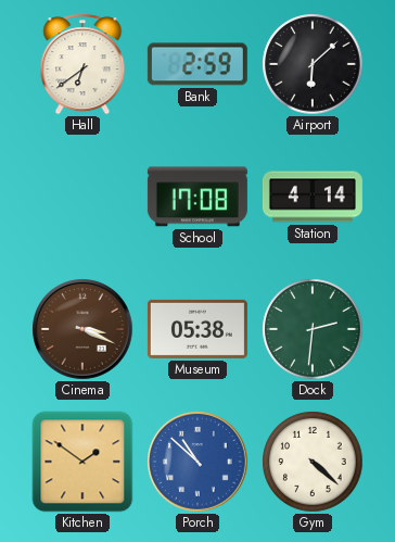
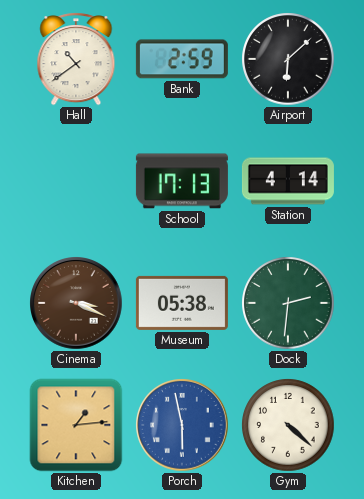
Hall: 6:39 -> 10:39
School: 17:08 -> 17:13
Kitchen: 1:51 -> 1:14
Porch: 10:52 -> 5:58
